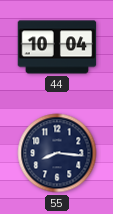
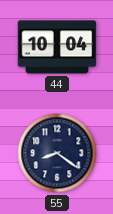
55: 8:16 -> 8:21
